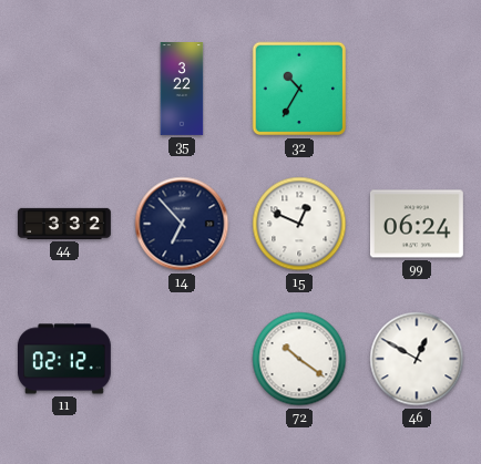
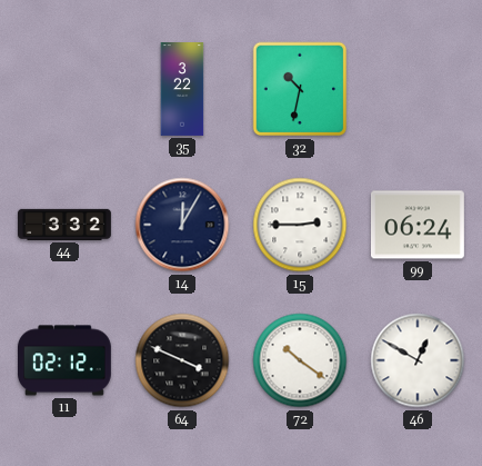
32: 10:35 -> 10:32
14: 6:53 -> 12:05
15: 12:49 -> 2:45
64: none -> 3:49
